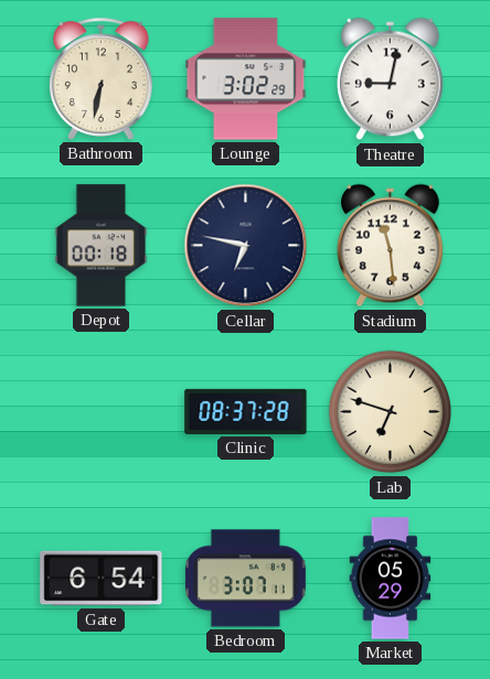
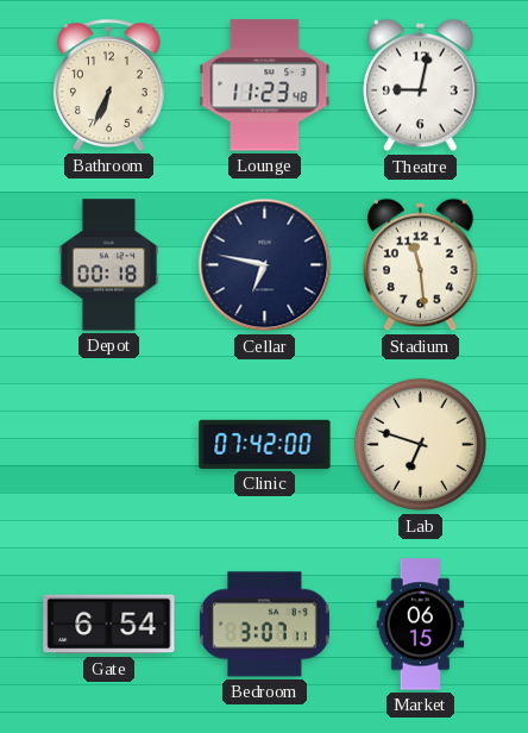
Bathroom: 6:32 -> 6:34
Lounge: 3:02 -> 11:23
Clinic: 08:37 -> 07:42
Market: 05:29 -> 06:15
